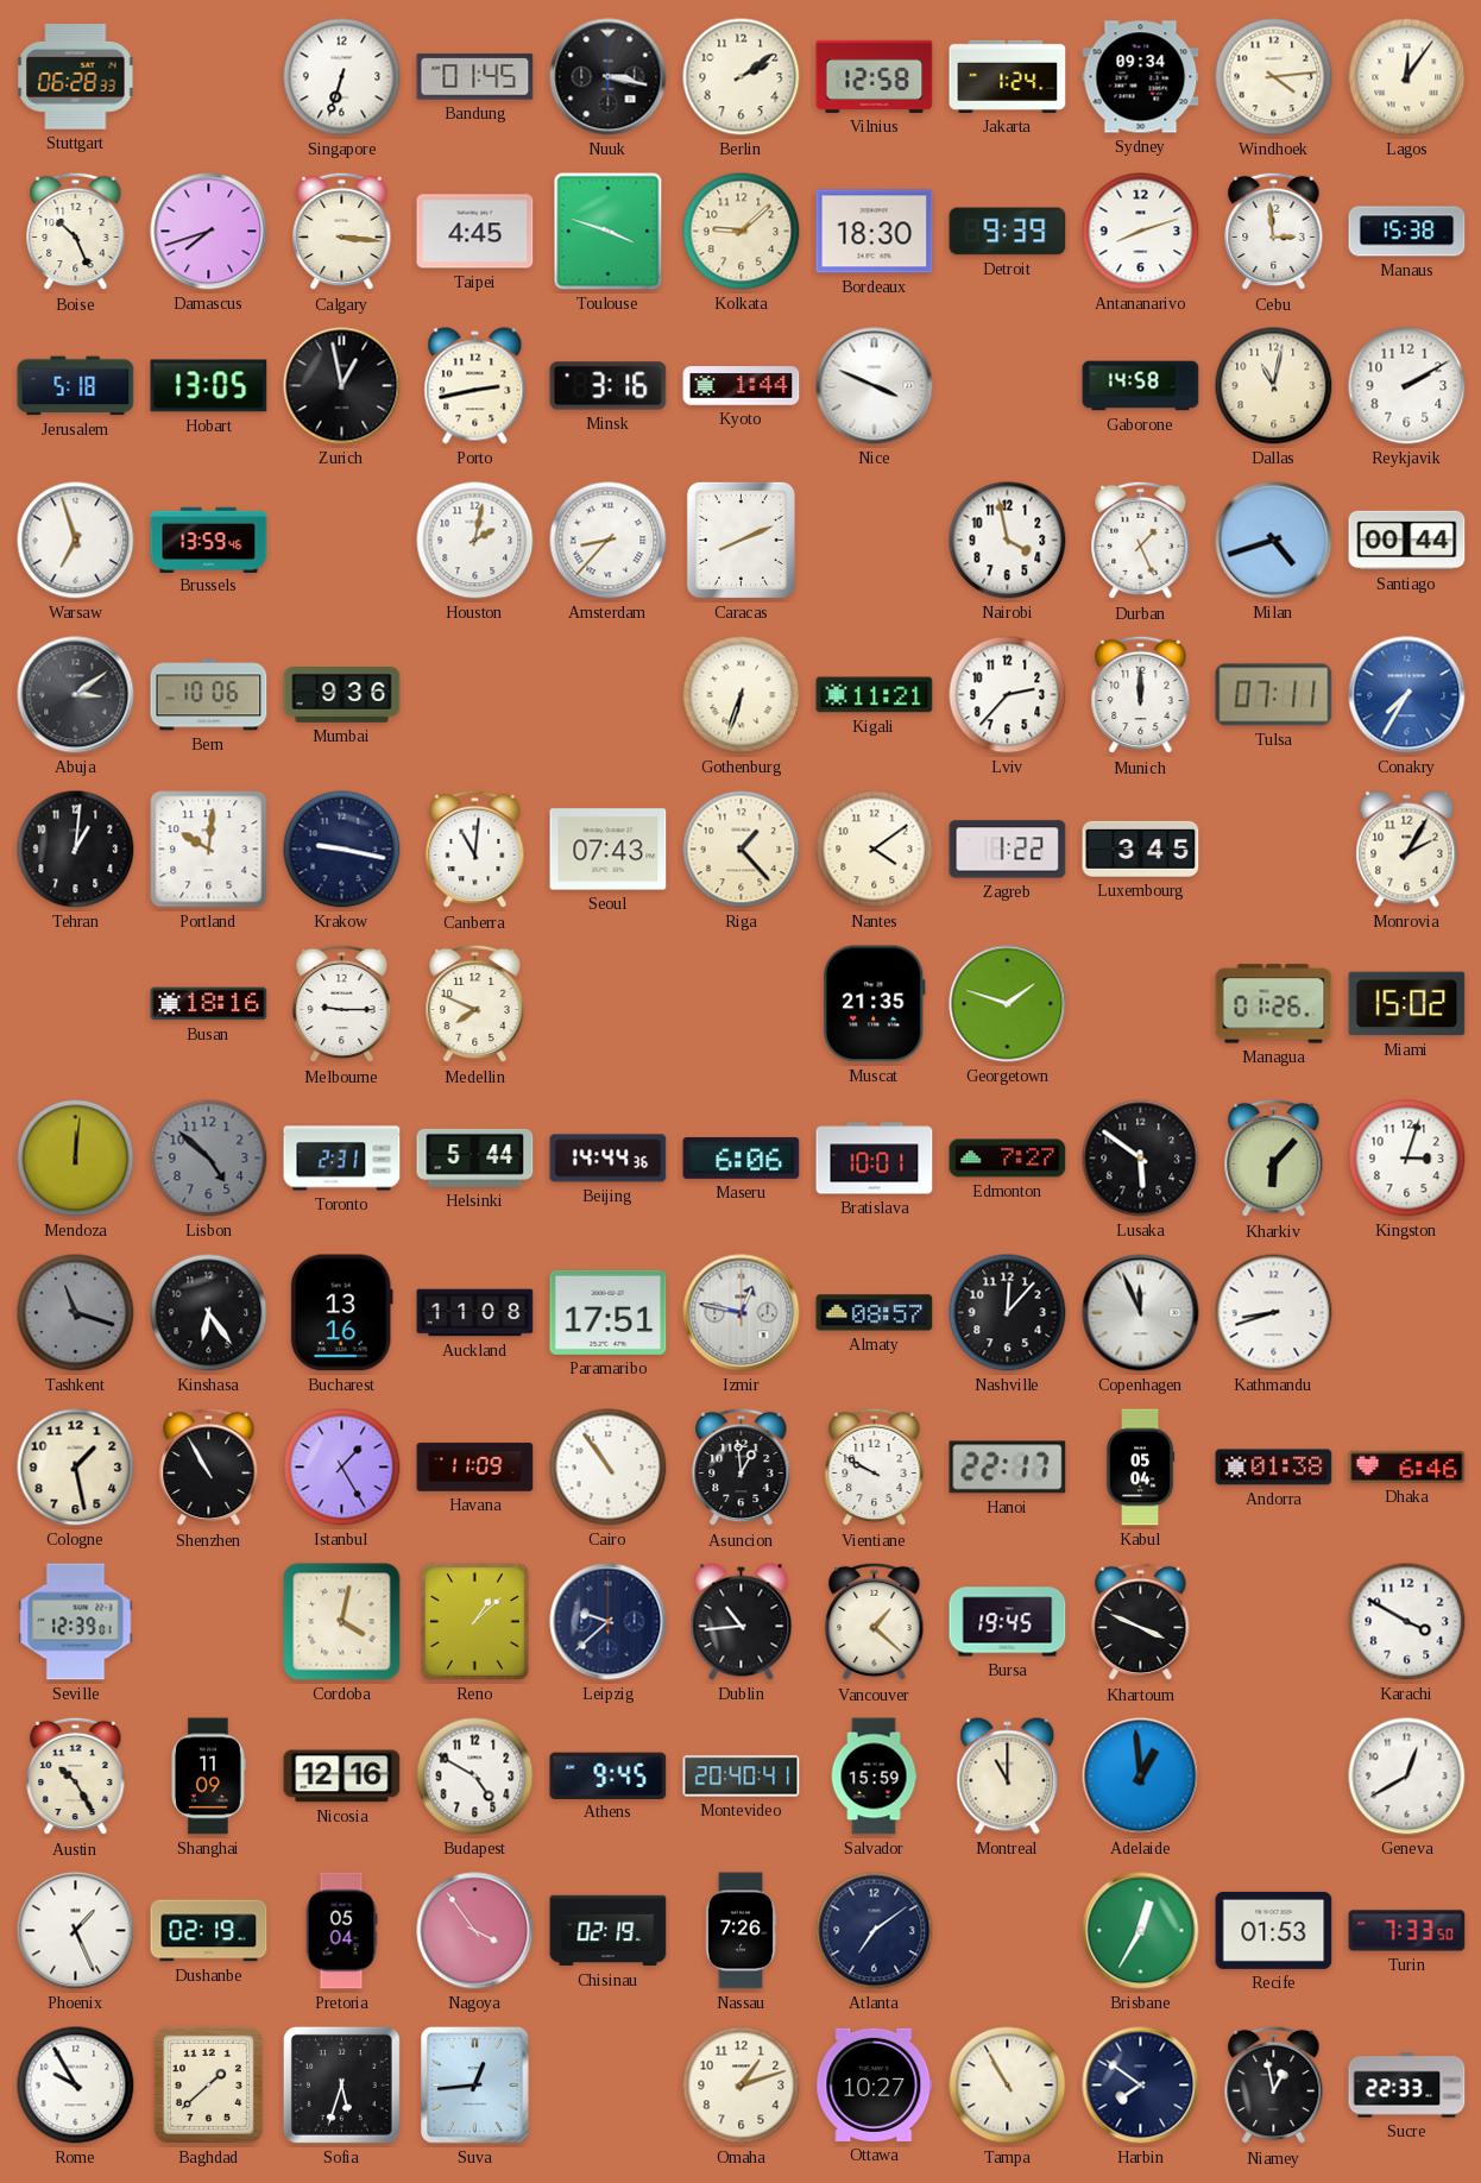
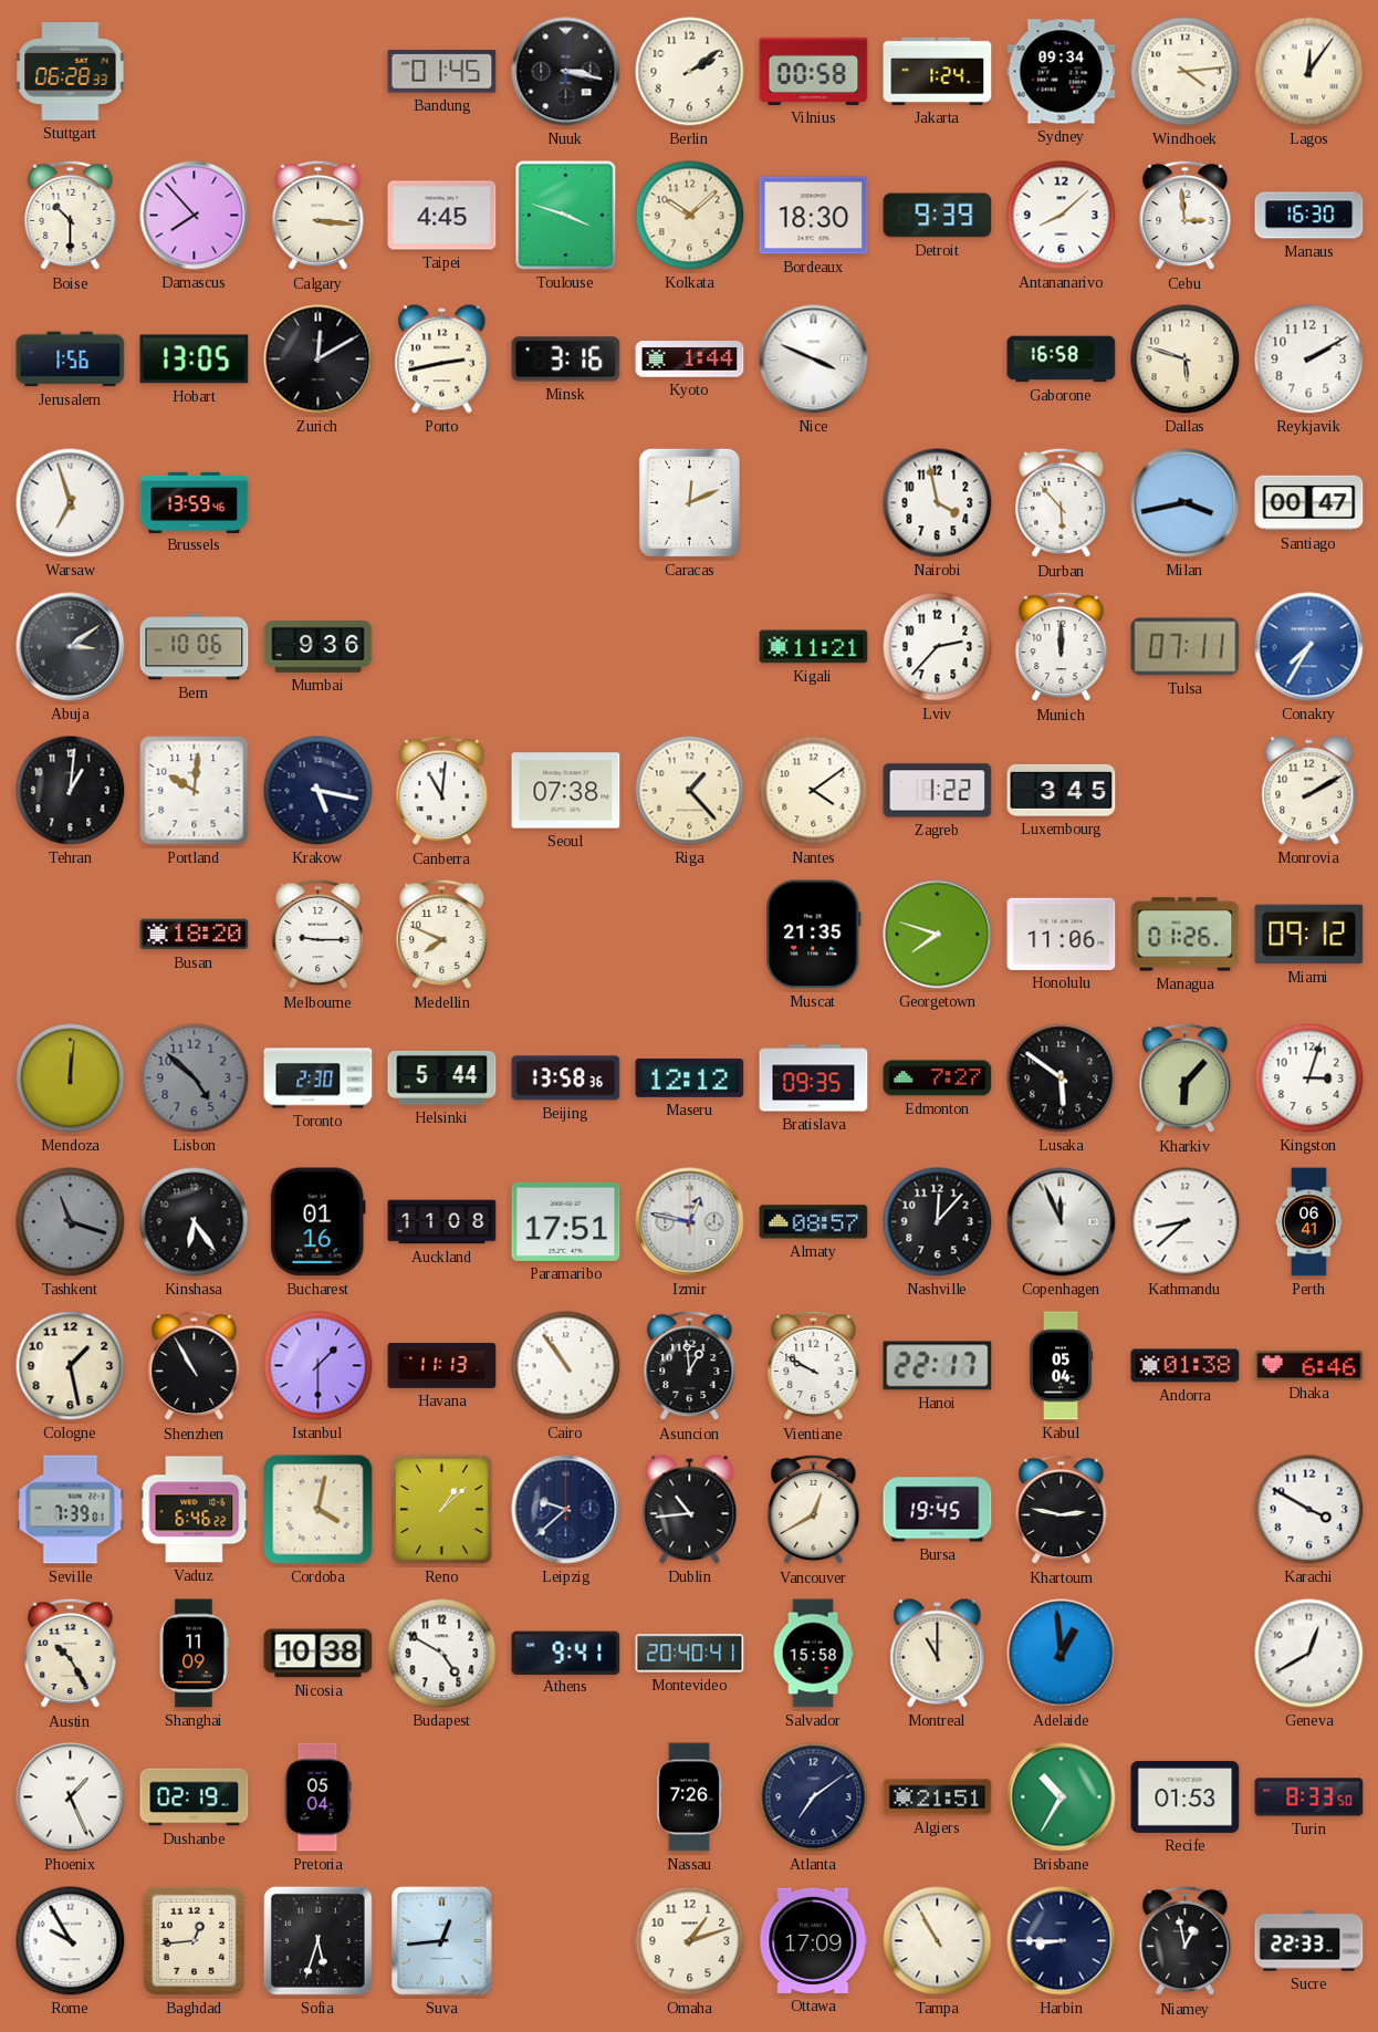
Singapore: 6:33 -> none
Vilnius: 12:58 -> 00:58
Boise: 10:26 -> 10:30
Damascus: 7:42 -> 7:53
Kolkata: 9:08 -> 10:08
Antananarivo: 8:12 -> 8:08
Manaus: 15:38 -> 16:30
Jerusalem: 5:18 -> 1:56
Zurich: 12:58 -> 12:10
Gaborone: 14:58 -> 16:58
Dallas: 11:02 -> 5:48
Houston: 2:02 -> none
Amsterdam: 8:37 -> none
Caracas: 8:11 -> 12:11
Durban: 1:26 -> 5:53
Milan: 4:42 -> 3:43
Santiago: 00:44 -> 00:47
Gothenburg: 6:33 -> none
Krakow: 9:17 -> 5:17
Seoul: 07:43 -> 07:38
Monrovia: 2:05 -> 2:10
Busan: 18:16 -> 18:20
Georgetown: 1:48 -> 7:48
Honolulu: none -> 11:06
Miami: 15:02 -> 09:12
Toronto: 2:31 -> 2:30
Beijing: 14:44 -> 13:58
Maseru: 6:06 -> 12:12
Bratislava: 10:01 -> 09:35
Bucharest: 13:16 -> 01:16
Kathmandu: 8:42 -> 8:38
Perth: none -> 06:41
Istanbul: 1:25 -> 1:30
Havana: 11:09 -> 11:13
Seville: 12:39 -> 7:39
Vaduz: none -> 6:46
Vancouver: 1:22 -> 12:40
Khartoum: 3:49 -> 2:47
Nicosia: 12:16 -> 10:38
Athens: 9:45 -> 9:41
Salvador: 15:59 -> 15:58
Nagoya: 3:54 -> none
Chisinau: 02:19 -> none
Algiers: none -> 21:51
Brisbane: 12:35 -> 10:35
Turin: 7:33 -> 8:33
Baghdad: 1:38 -> 12:44
Ottawa: 10:27 -> 17:09
Harbin: 7:51 -> 8:45
